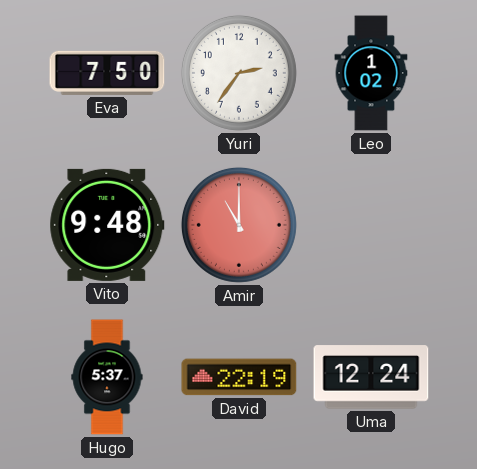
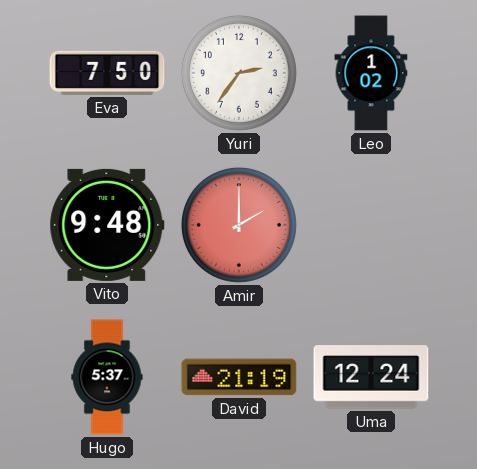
Amir: 11:00 -> 2:00
David: 22:19 -> 21:19
